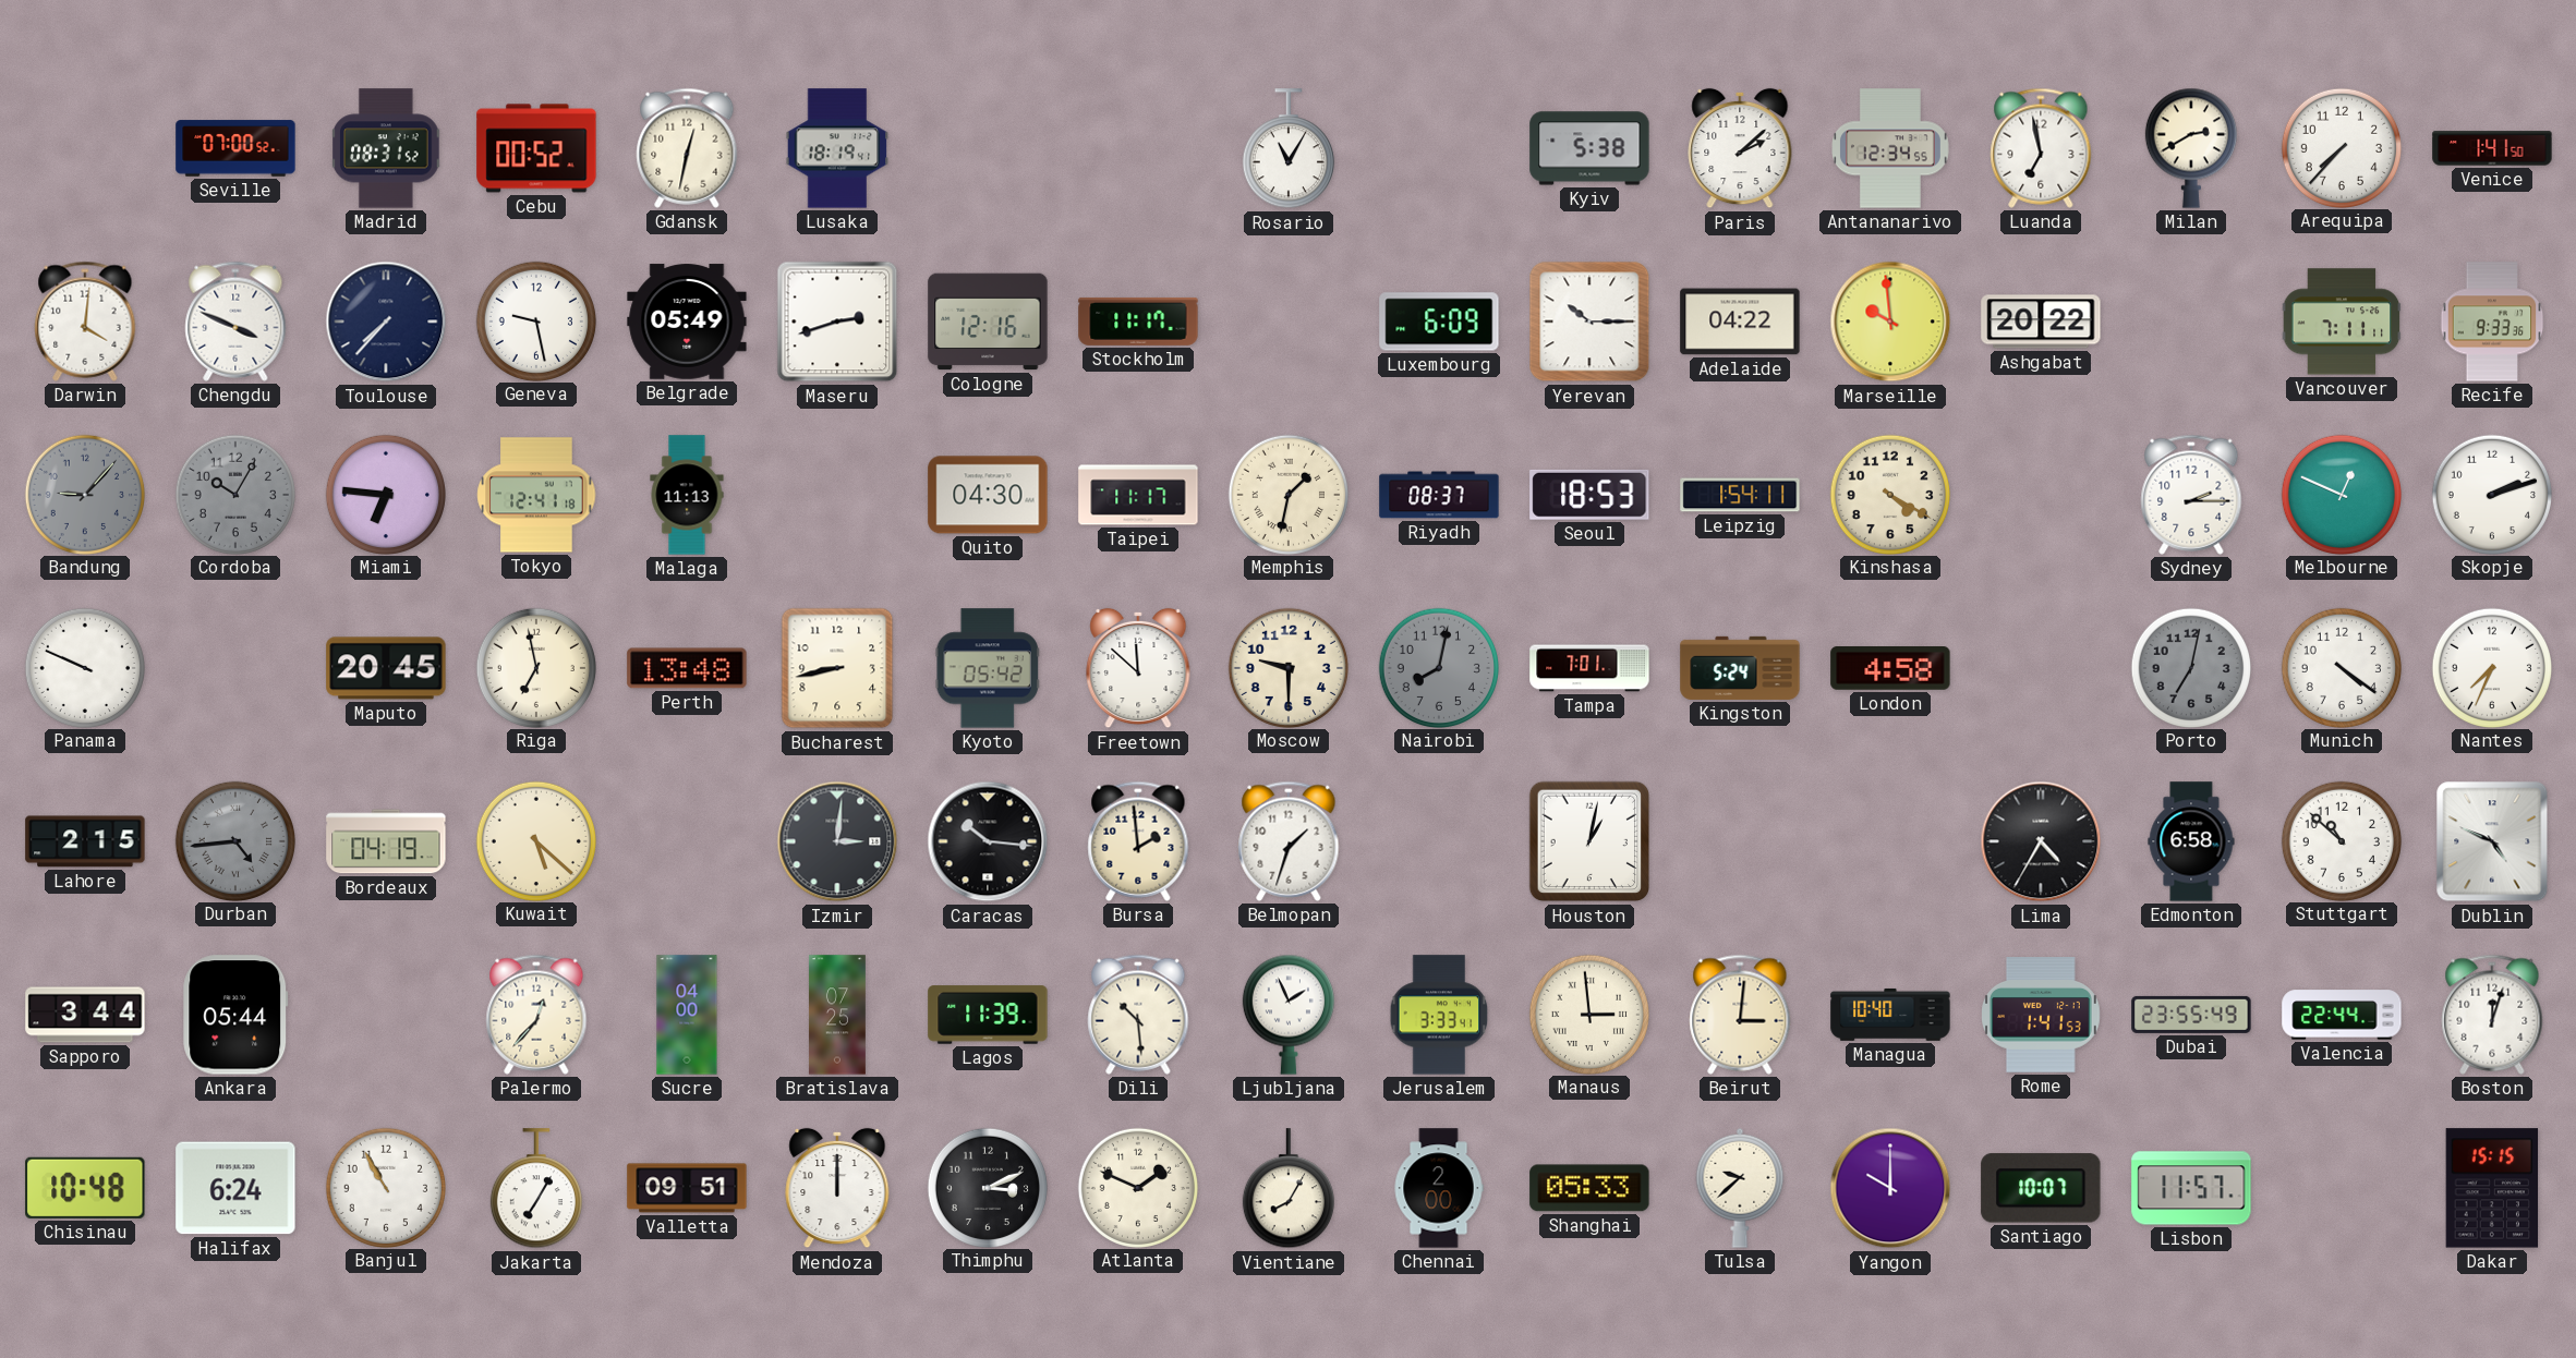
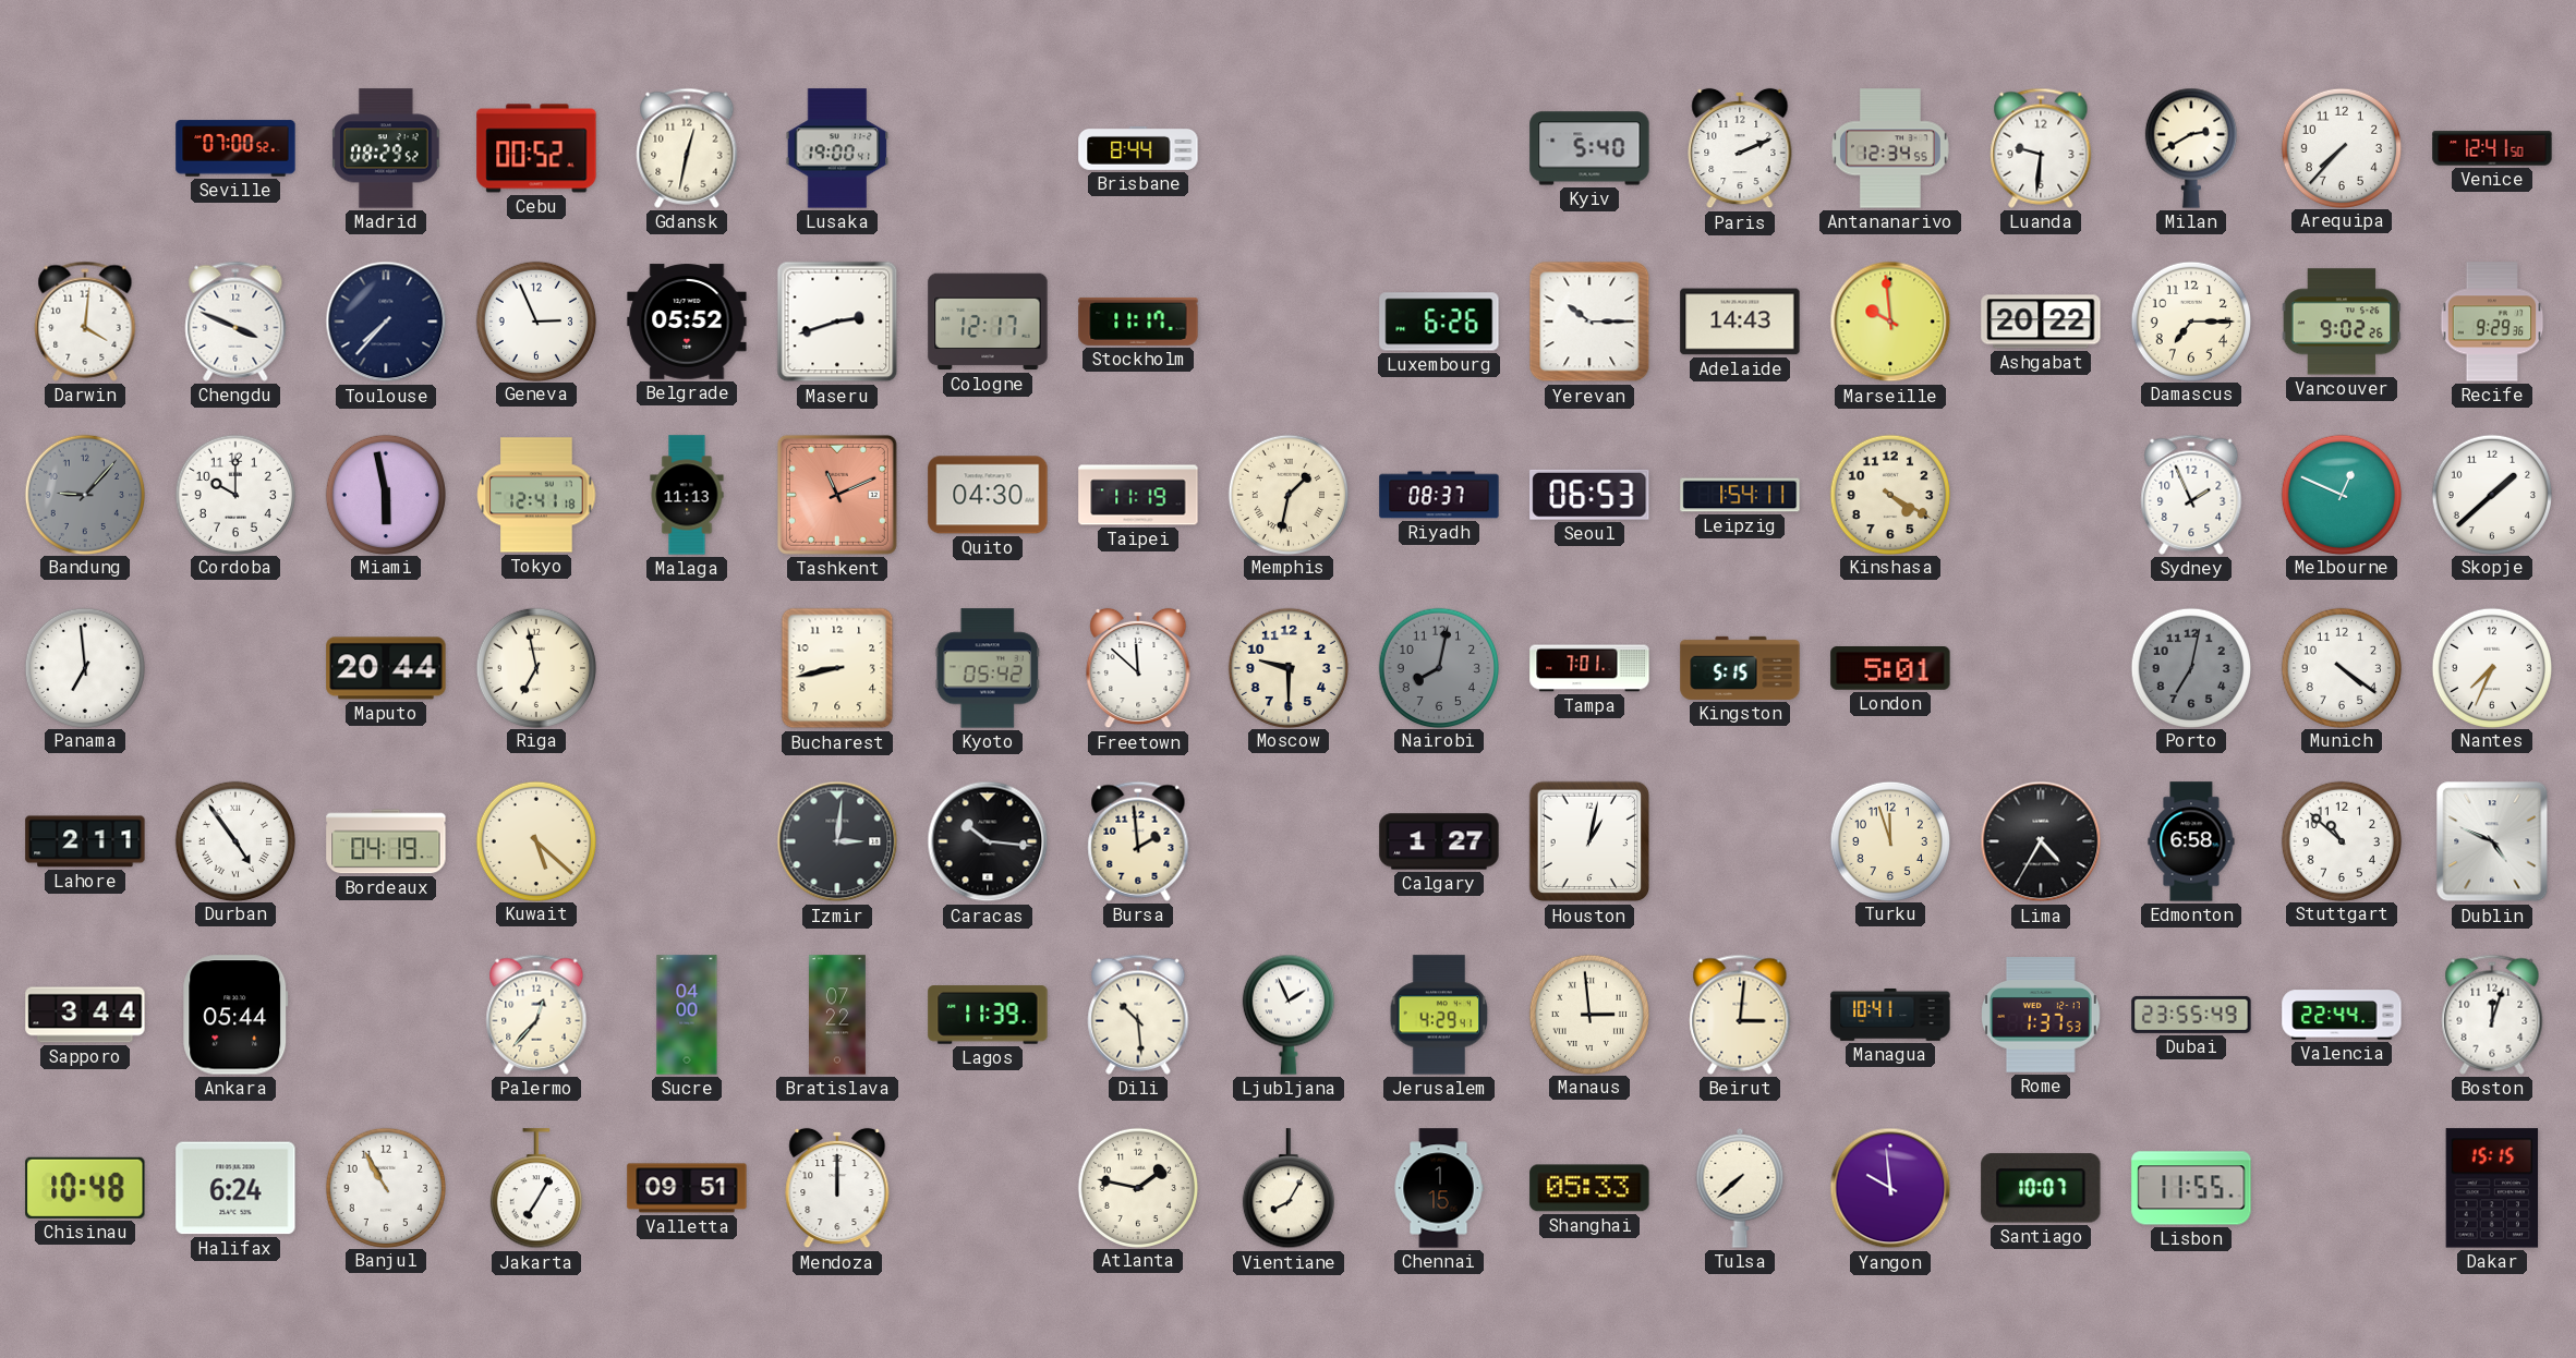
Madrid: 08:31 -> 08:29
Lusaka: 18:19 -> 19:00
Brisbane: none -> 8:44
Rosario: 11:05 -> none
Kyiv: 5:38 -> 5:40
Paris: 2:08 -> 2:11
Luanda: 6:58 -> 9:31
Venice: 1:41 -> 12:41
Geneva: 9:28 -> 2:56
Belgrade: 05:49 -> 05:52
Cologne: 12:16 -> 12:17
Luxembourg: 6:09 -> 6:26
Adelaide: 04:22 -> 14:43
Damascus: none -> 7:15
Vancouver: 7:11 -> 9:02
Recife: 9:33 -> 9:29
Cordoba: 10:05 -> 10:00
Cordoba dial: grey -> white
Miami: 6:46 -> 5:58
Tashkent: none -> 11:11
Taipei: 11:17 -> 11:19
Seoul: 18:53 -> 06:53
Sydney: 2:15 -> 1:56
Skopje: 2:12 -> 1:38
Panama: 9:49 -> 6:59
Maputo: 20:45 -> 20:44
Perth: 13:48 -> none
Kingston: 5:24 -> 5:15
London: 4:58 -> 5:01
Lahore: 2:15 -> 2:11
Durban: 4:44 -> 4:54
Durban dial: grey -> white
Belmopan: 1:33 -> none
Calgary: none -> 1:27
Turku: none -> 11:57
Bratislava: 07:25 -> 07:22
Jerusalem: 3:33 -> 4:29
Managua: 10:40 -> 10:41
Rome: 1:41 -> 1:37
Thimphu: 3:11 -> none
Atlanta: 1:49 -> 1:47
Chennai: 2:00 -> 1:15
Tulsa: 9:38 -> 7:38
Yangon: 10:00 -> 9:59
Lisbon: 11:57 -> 11:55
